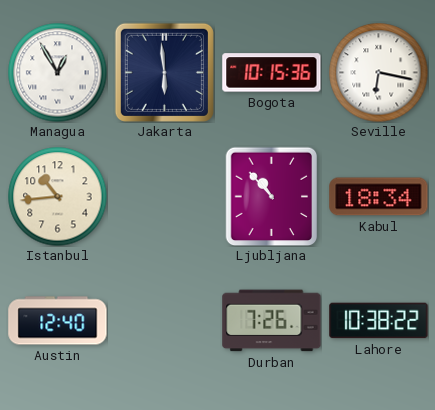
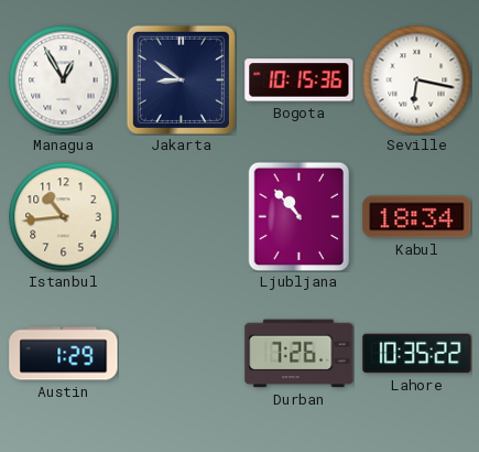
Jakarta: 5:59 -> 8:51
Austin: 12:40 -> 1:29
Lahore: 10:38 -> 10:35
